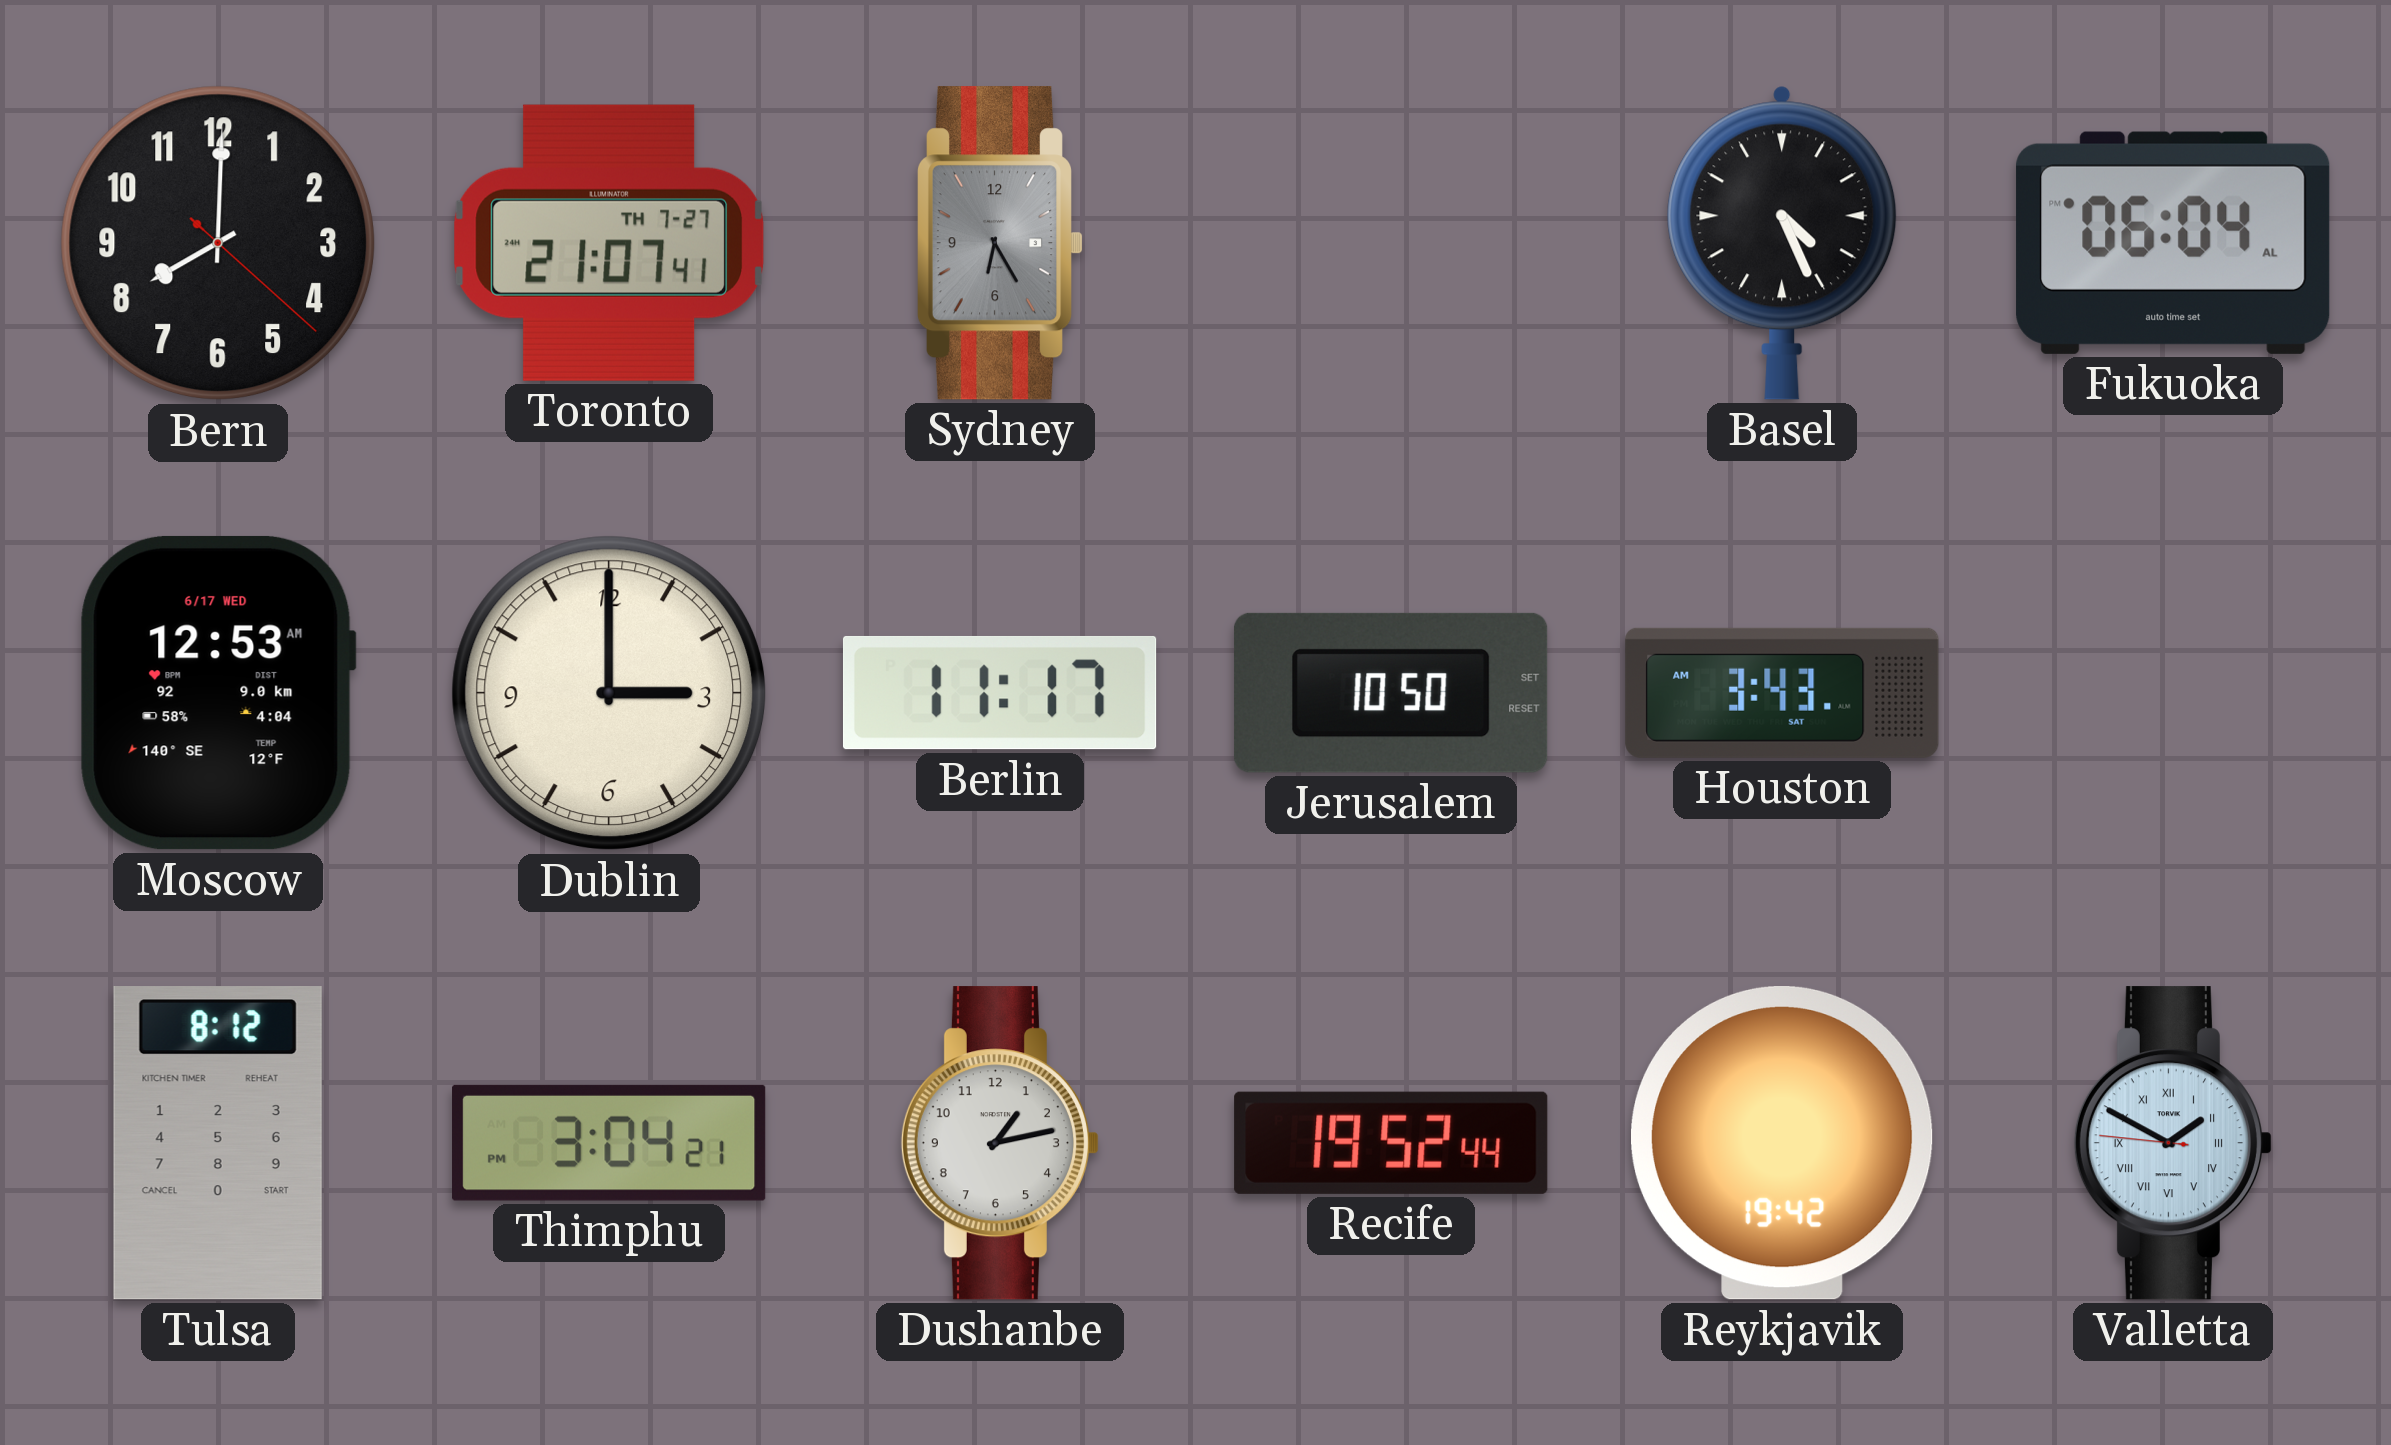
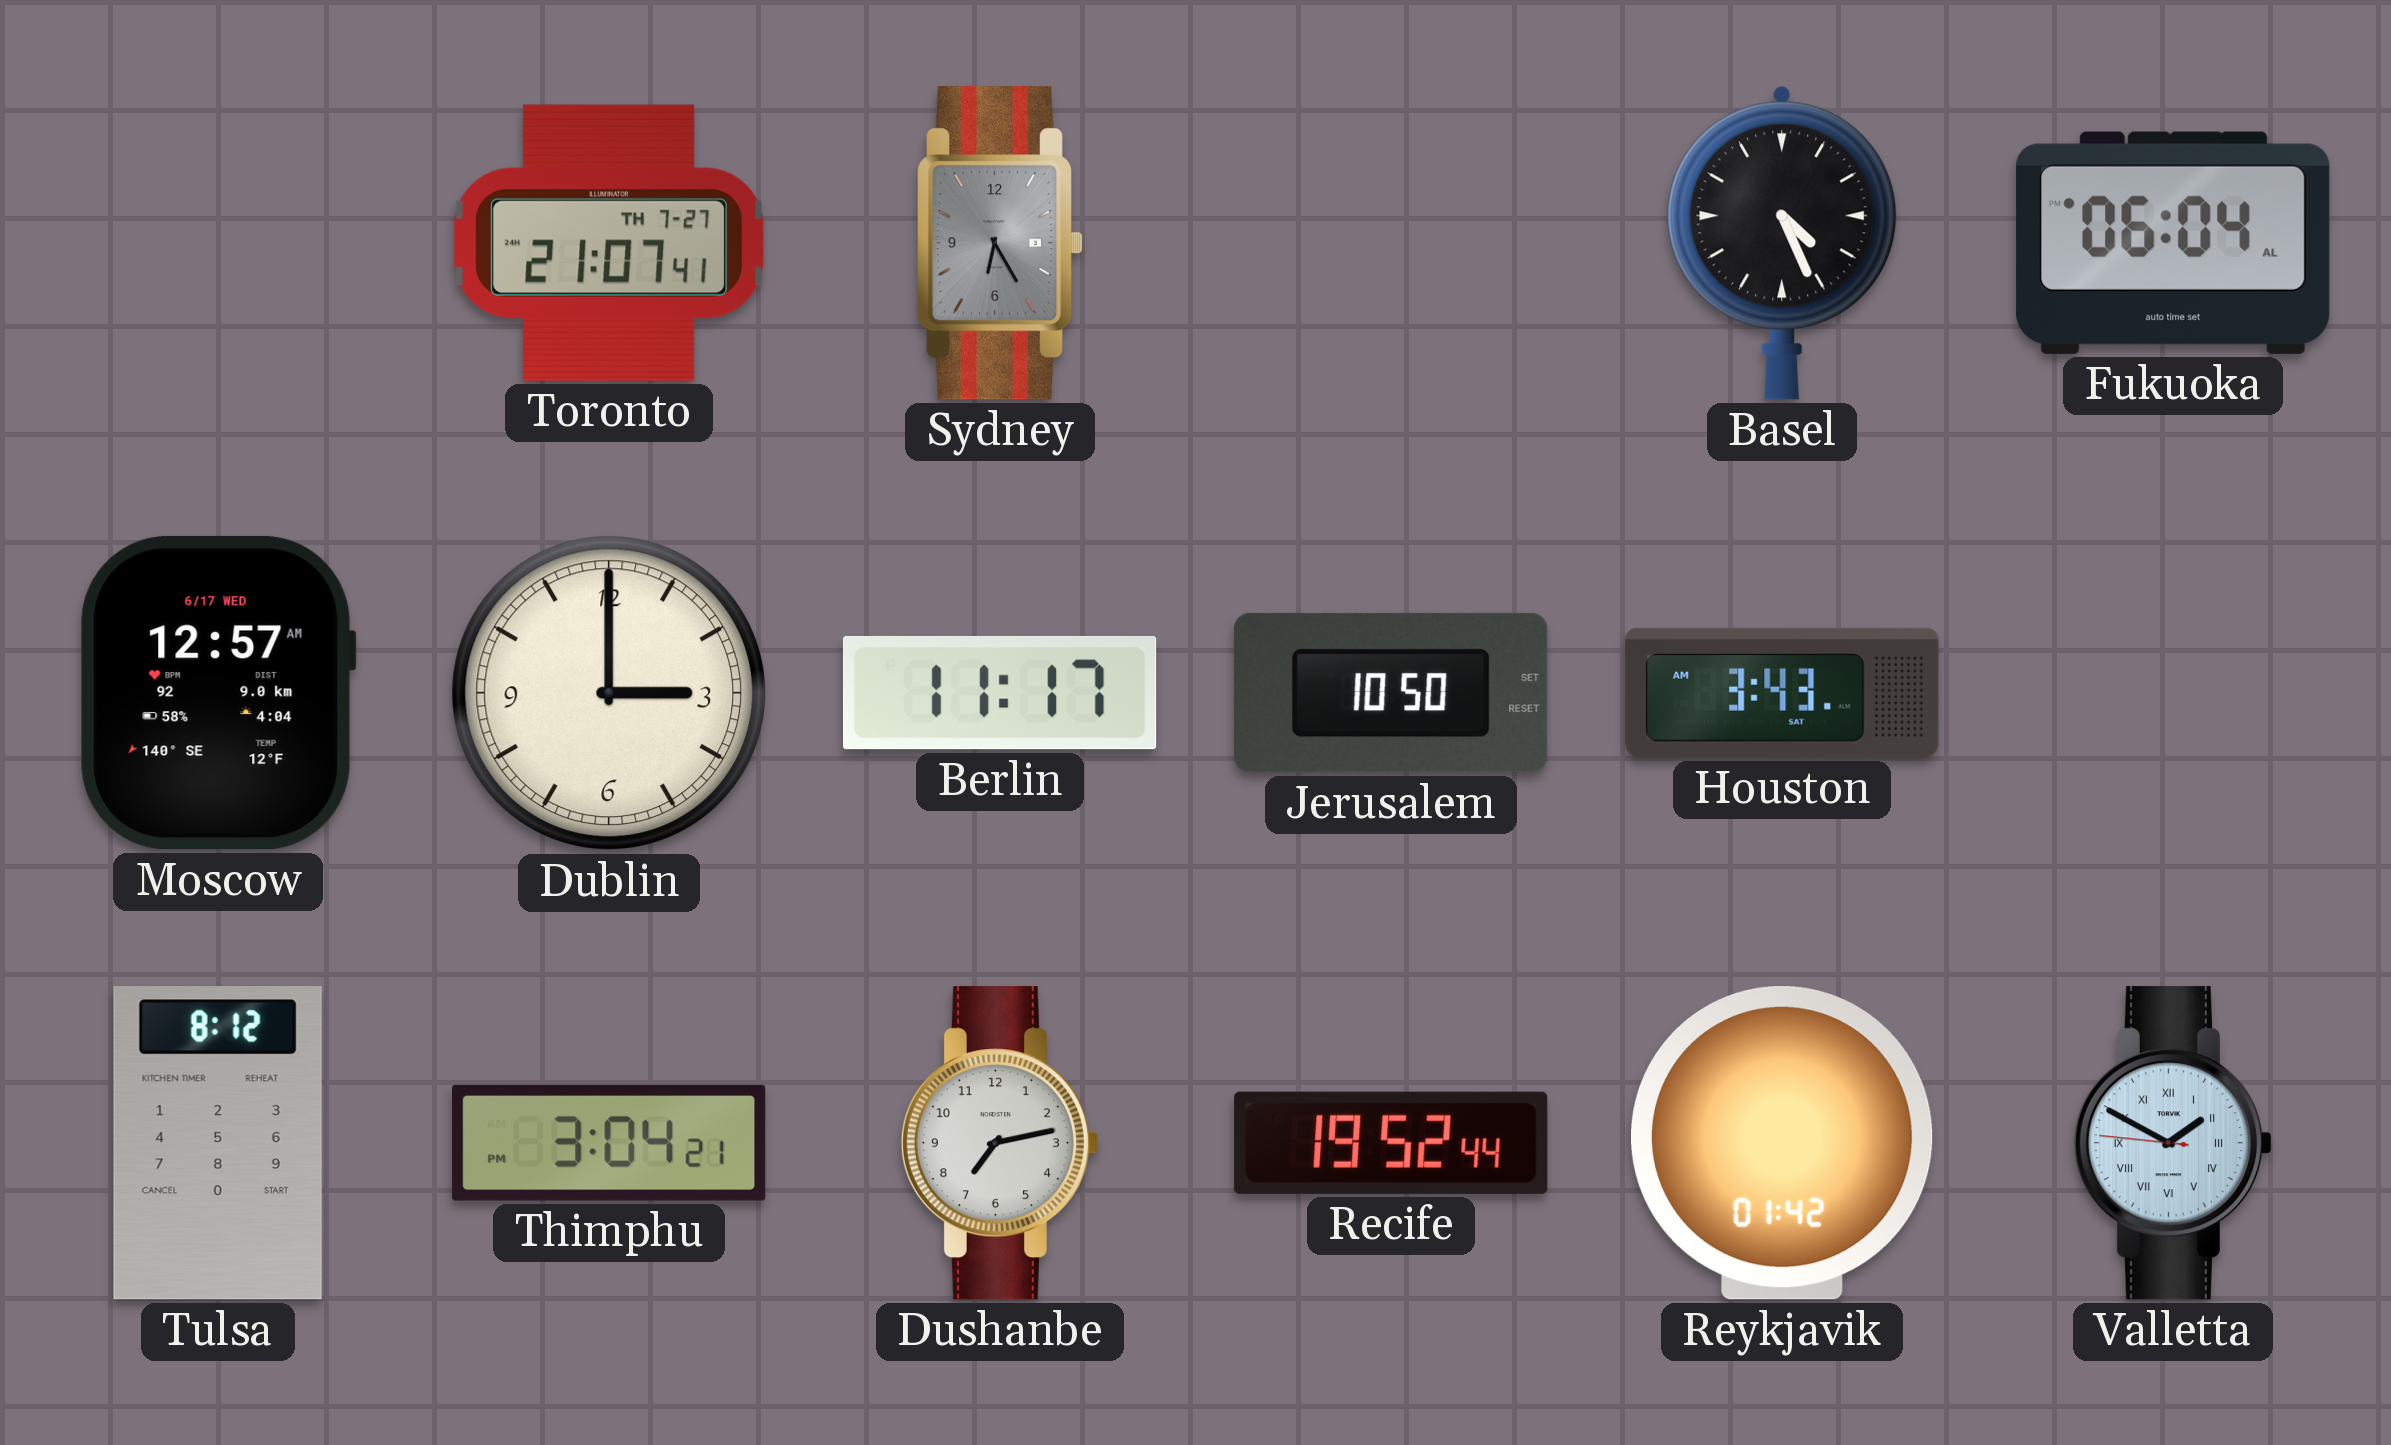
Bern: 8:00 -> none
Moscow: 12:53 -> 12:57
Dushanbe: 1:13 -> 7:13
Reykjavik: 19:42 -> 01:42
